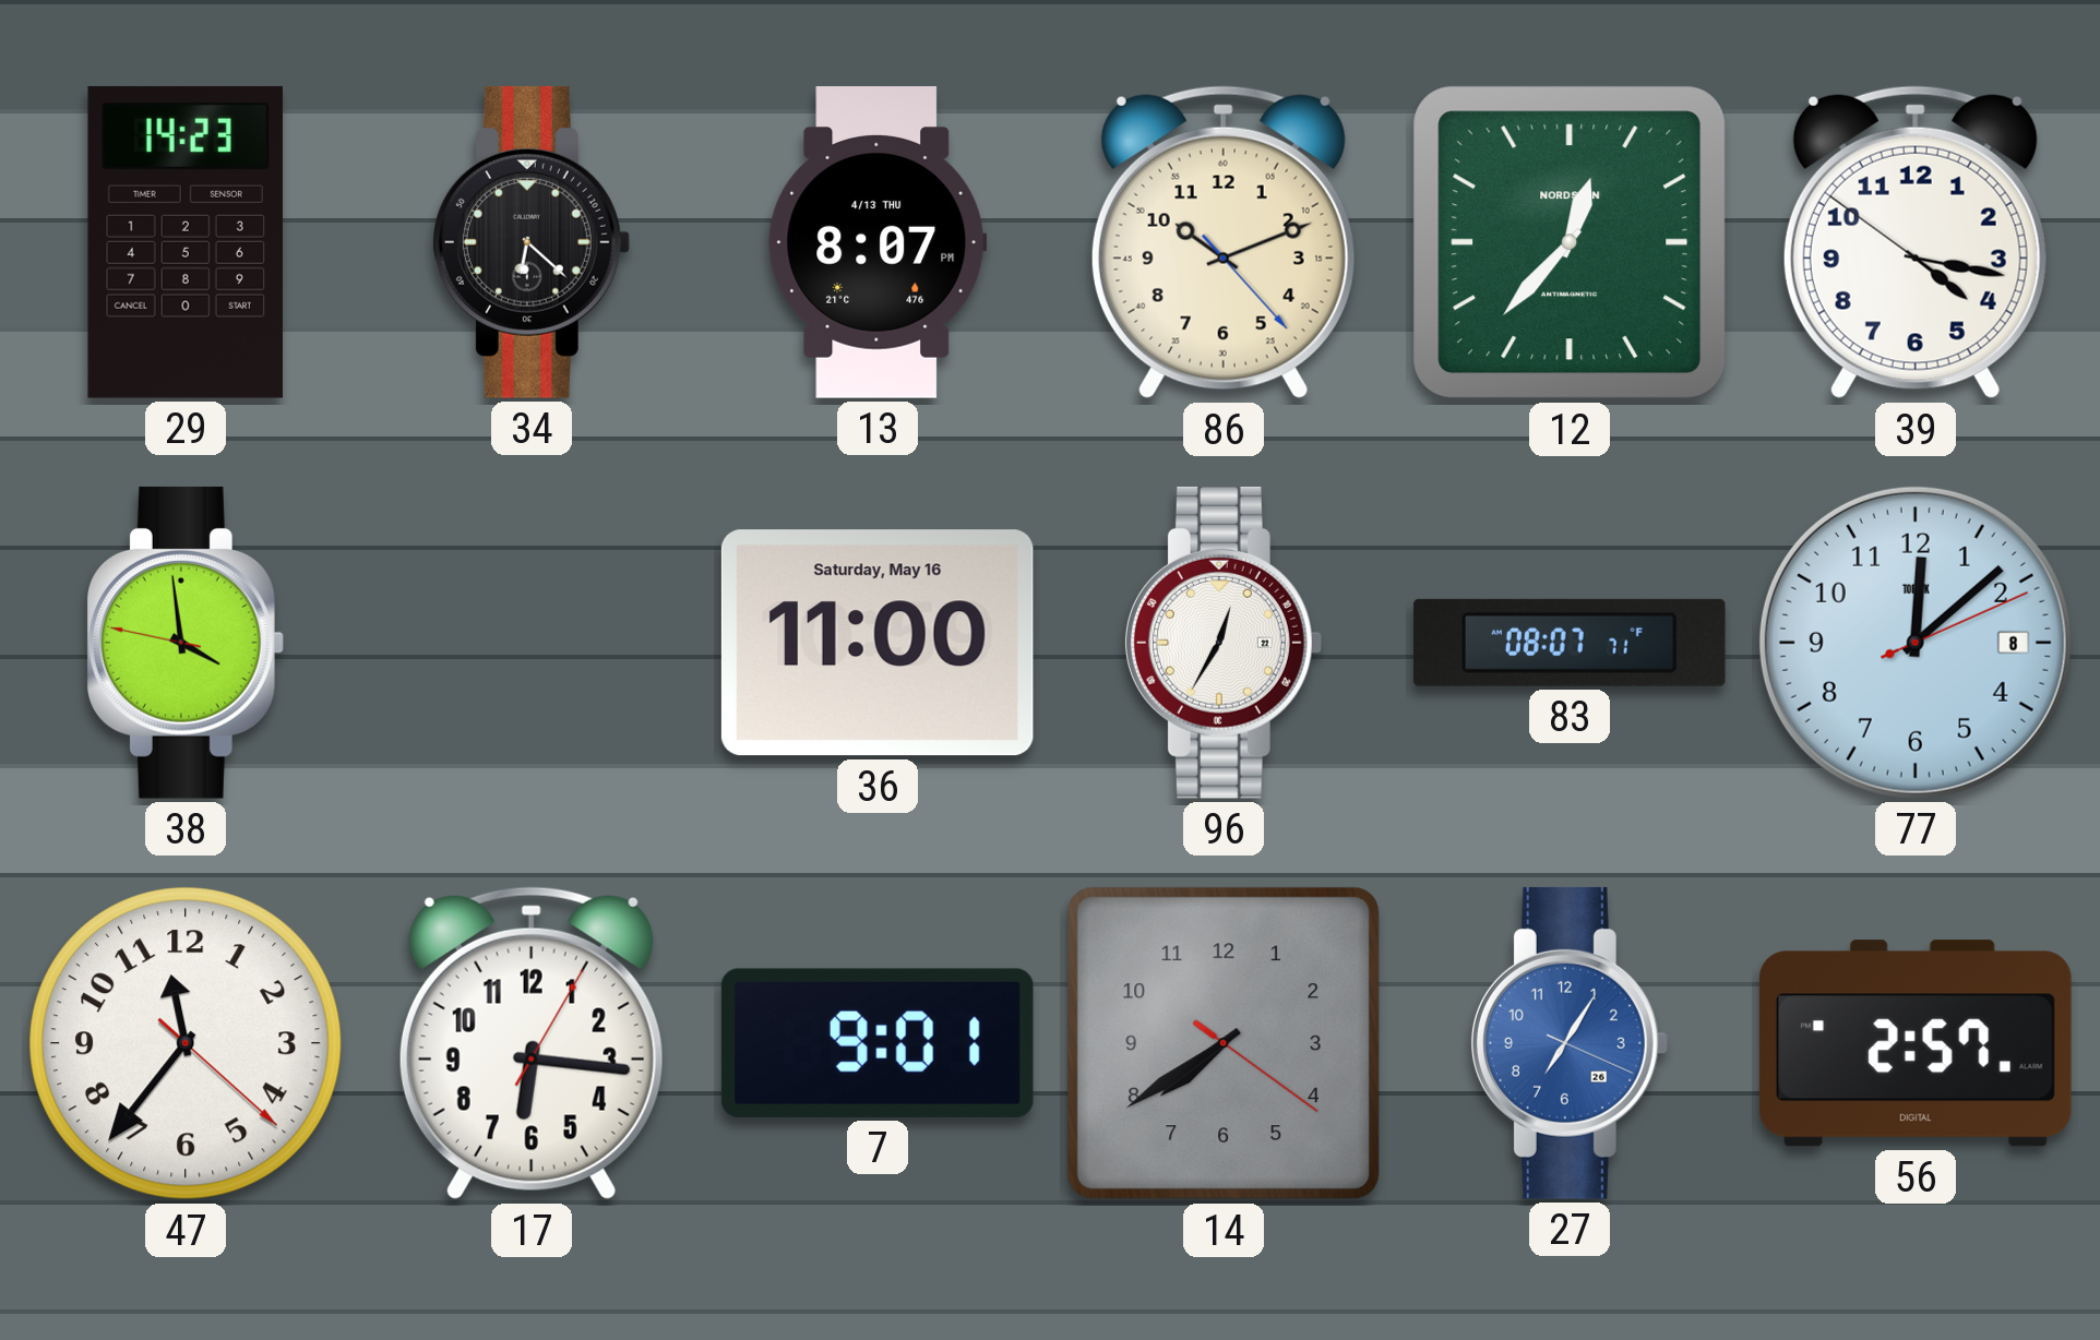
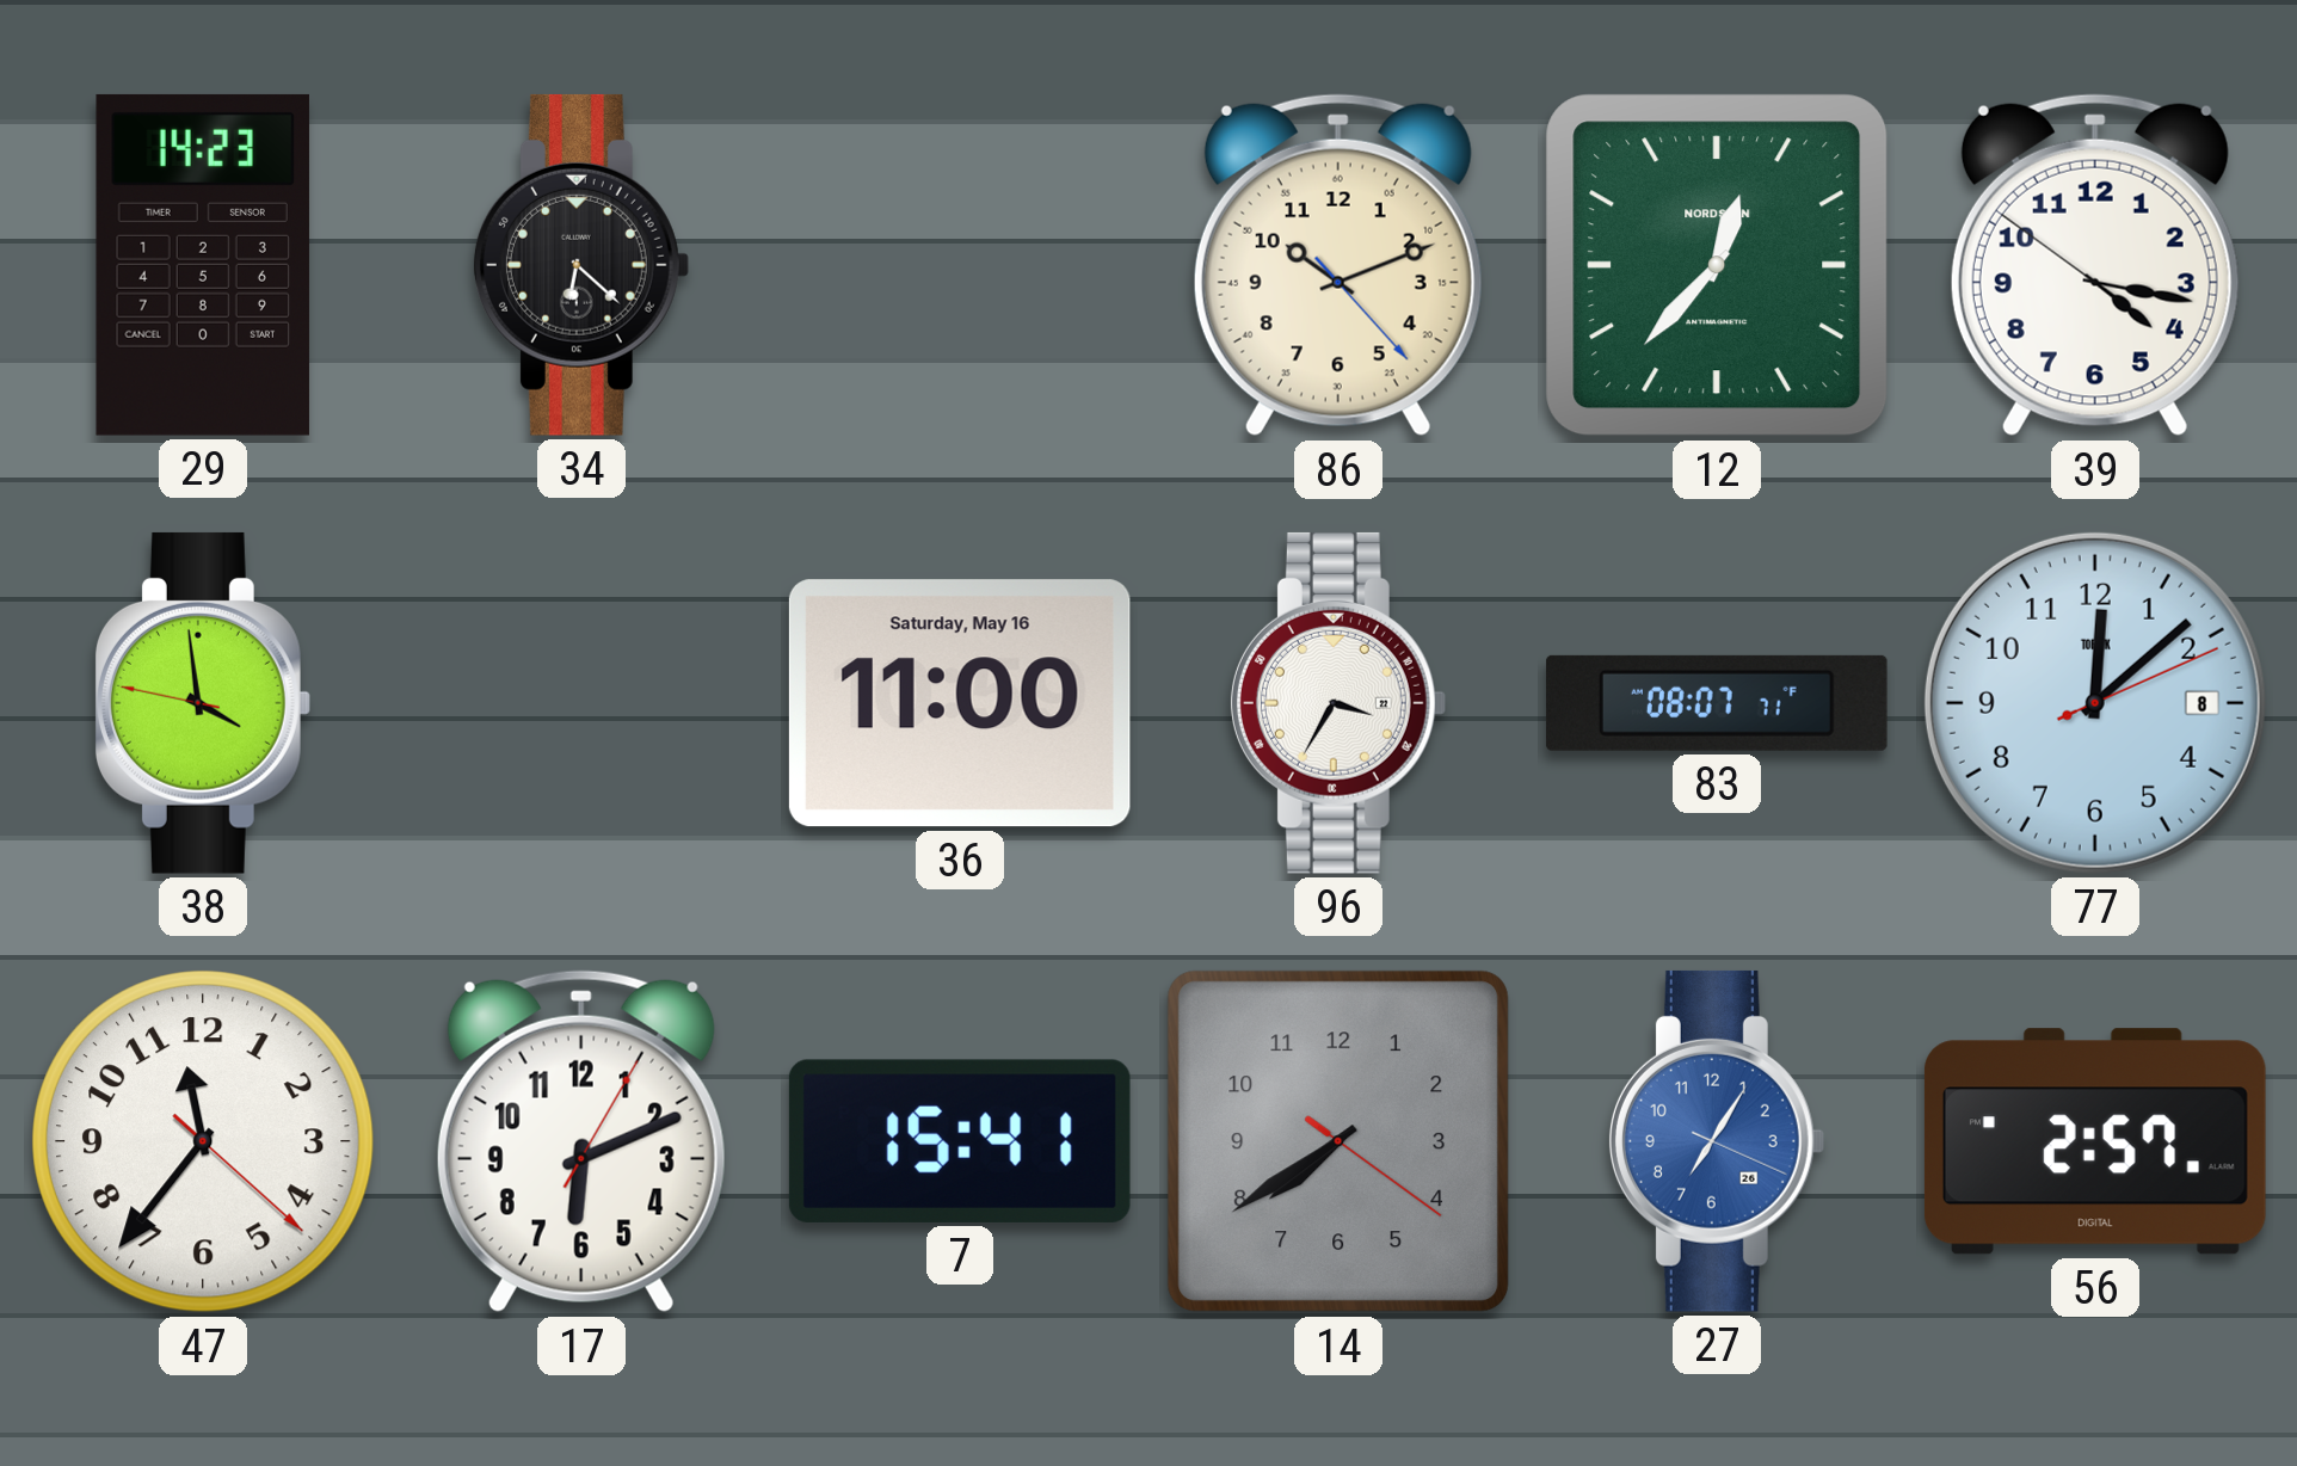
13: 8:07 -> none
96: 12:35 -> 3:35
17: 6:16 -> 6:11
7: 9:01 -> 15:41
